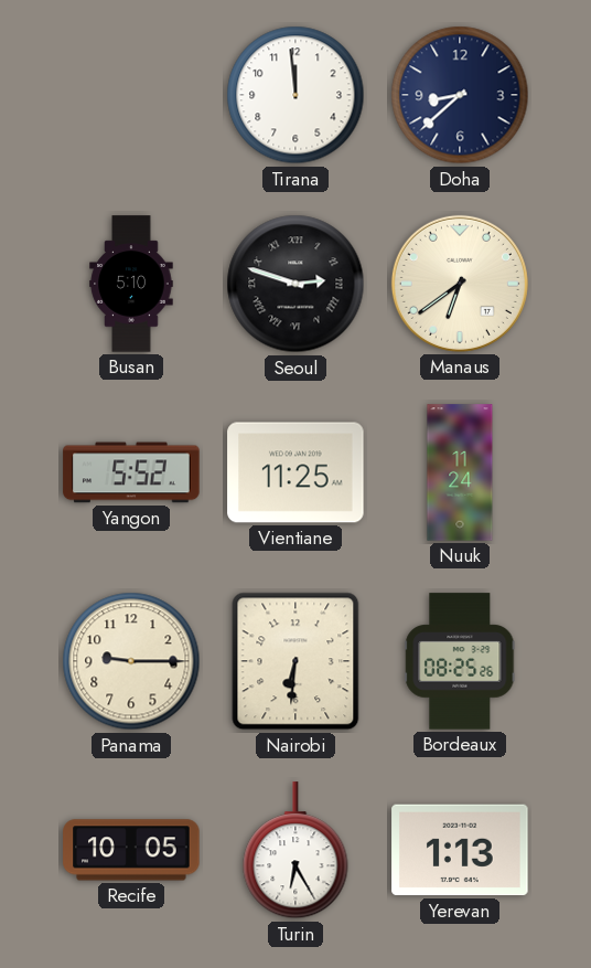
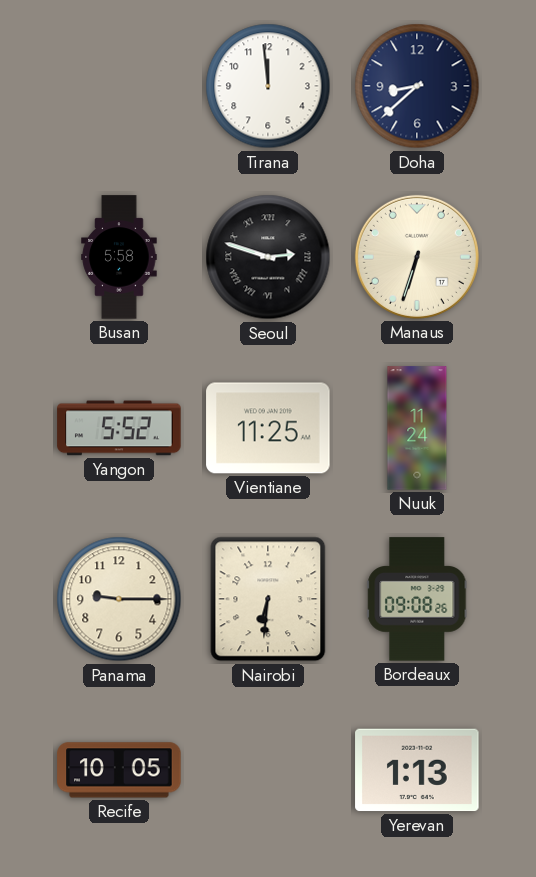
Busan: 5:10 -> 5:58
Manaus: 6:39 -> 6:33
Bordeaux: 08:25 -> 09:08
Turin: 6:25 -> none
